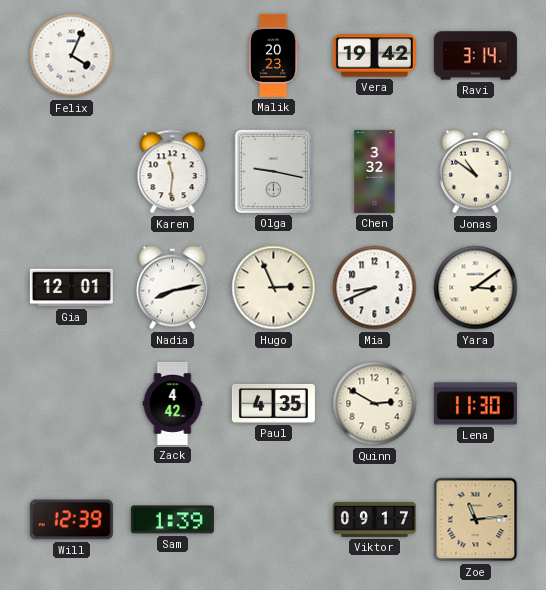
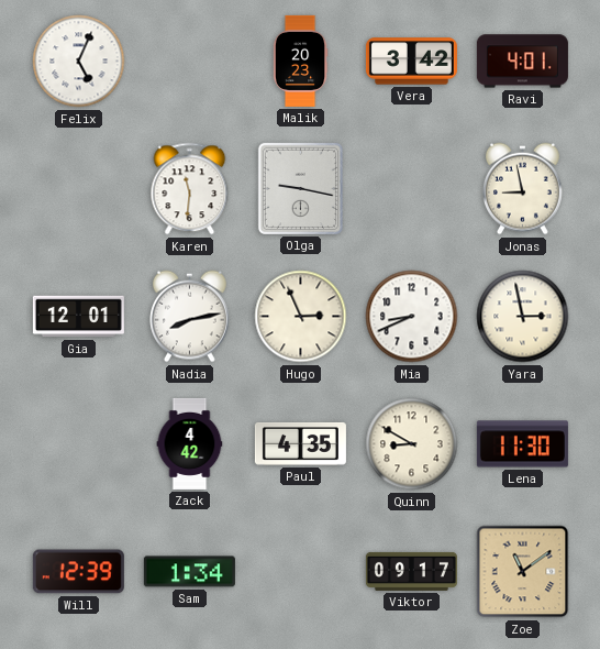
Felix: 4:04 -> 5:04
Vera: 19:42 -> 3:42
Ravi: 3:14 -> 4:01
Chen: 3:32 -> none
Jonas: 10:51 -> 8:58
Yara: 3:09 -> 2:58
Quinn: 2:50 -> 8:50
Sam: 1:39 -> 1:34
Zoe: 11:14 -> 11:09
